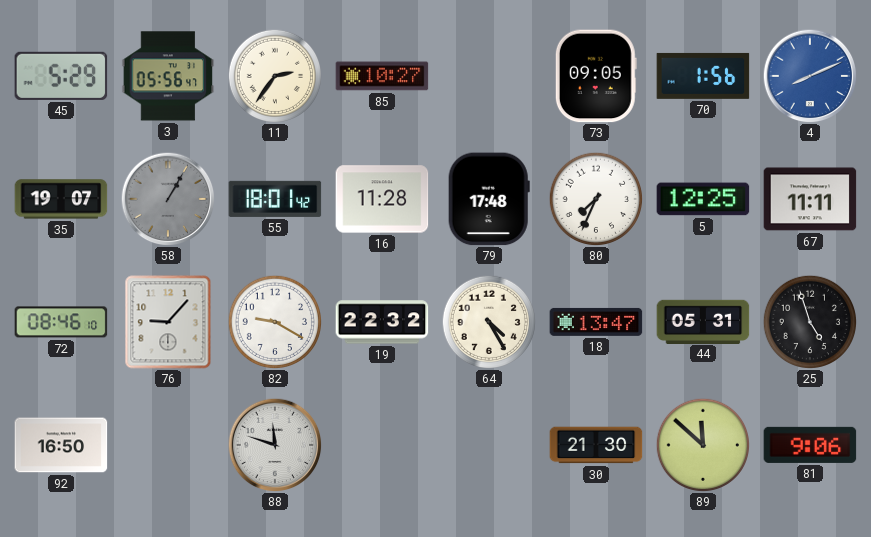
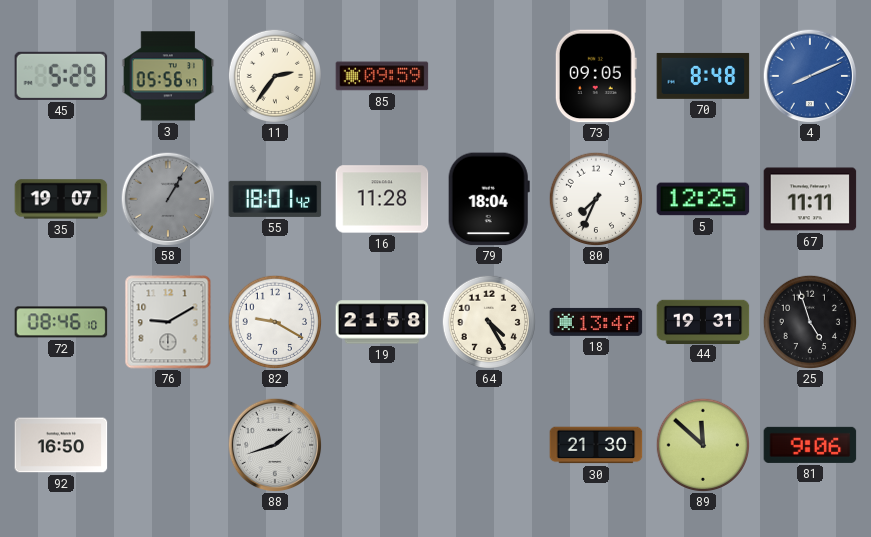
85: 10:27 -> 09:59
70: 1:56 -> 8:48
79: 17:48 -> 18:04
76: 9:07 -> 9:10
19: 22:32 -> 21:58
44: 05:31 -> 19:31
88: 11:48 -> 1:42
